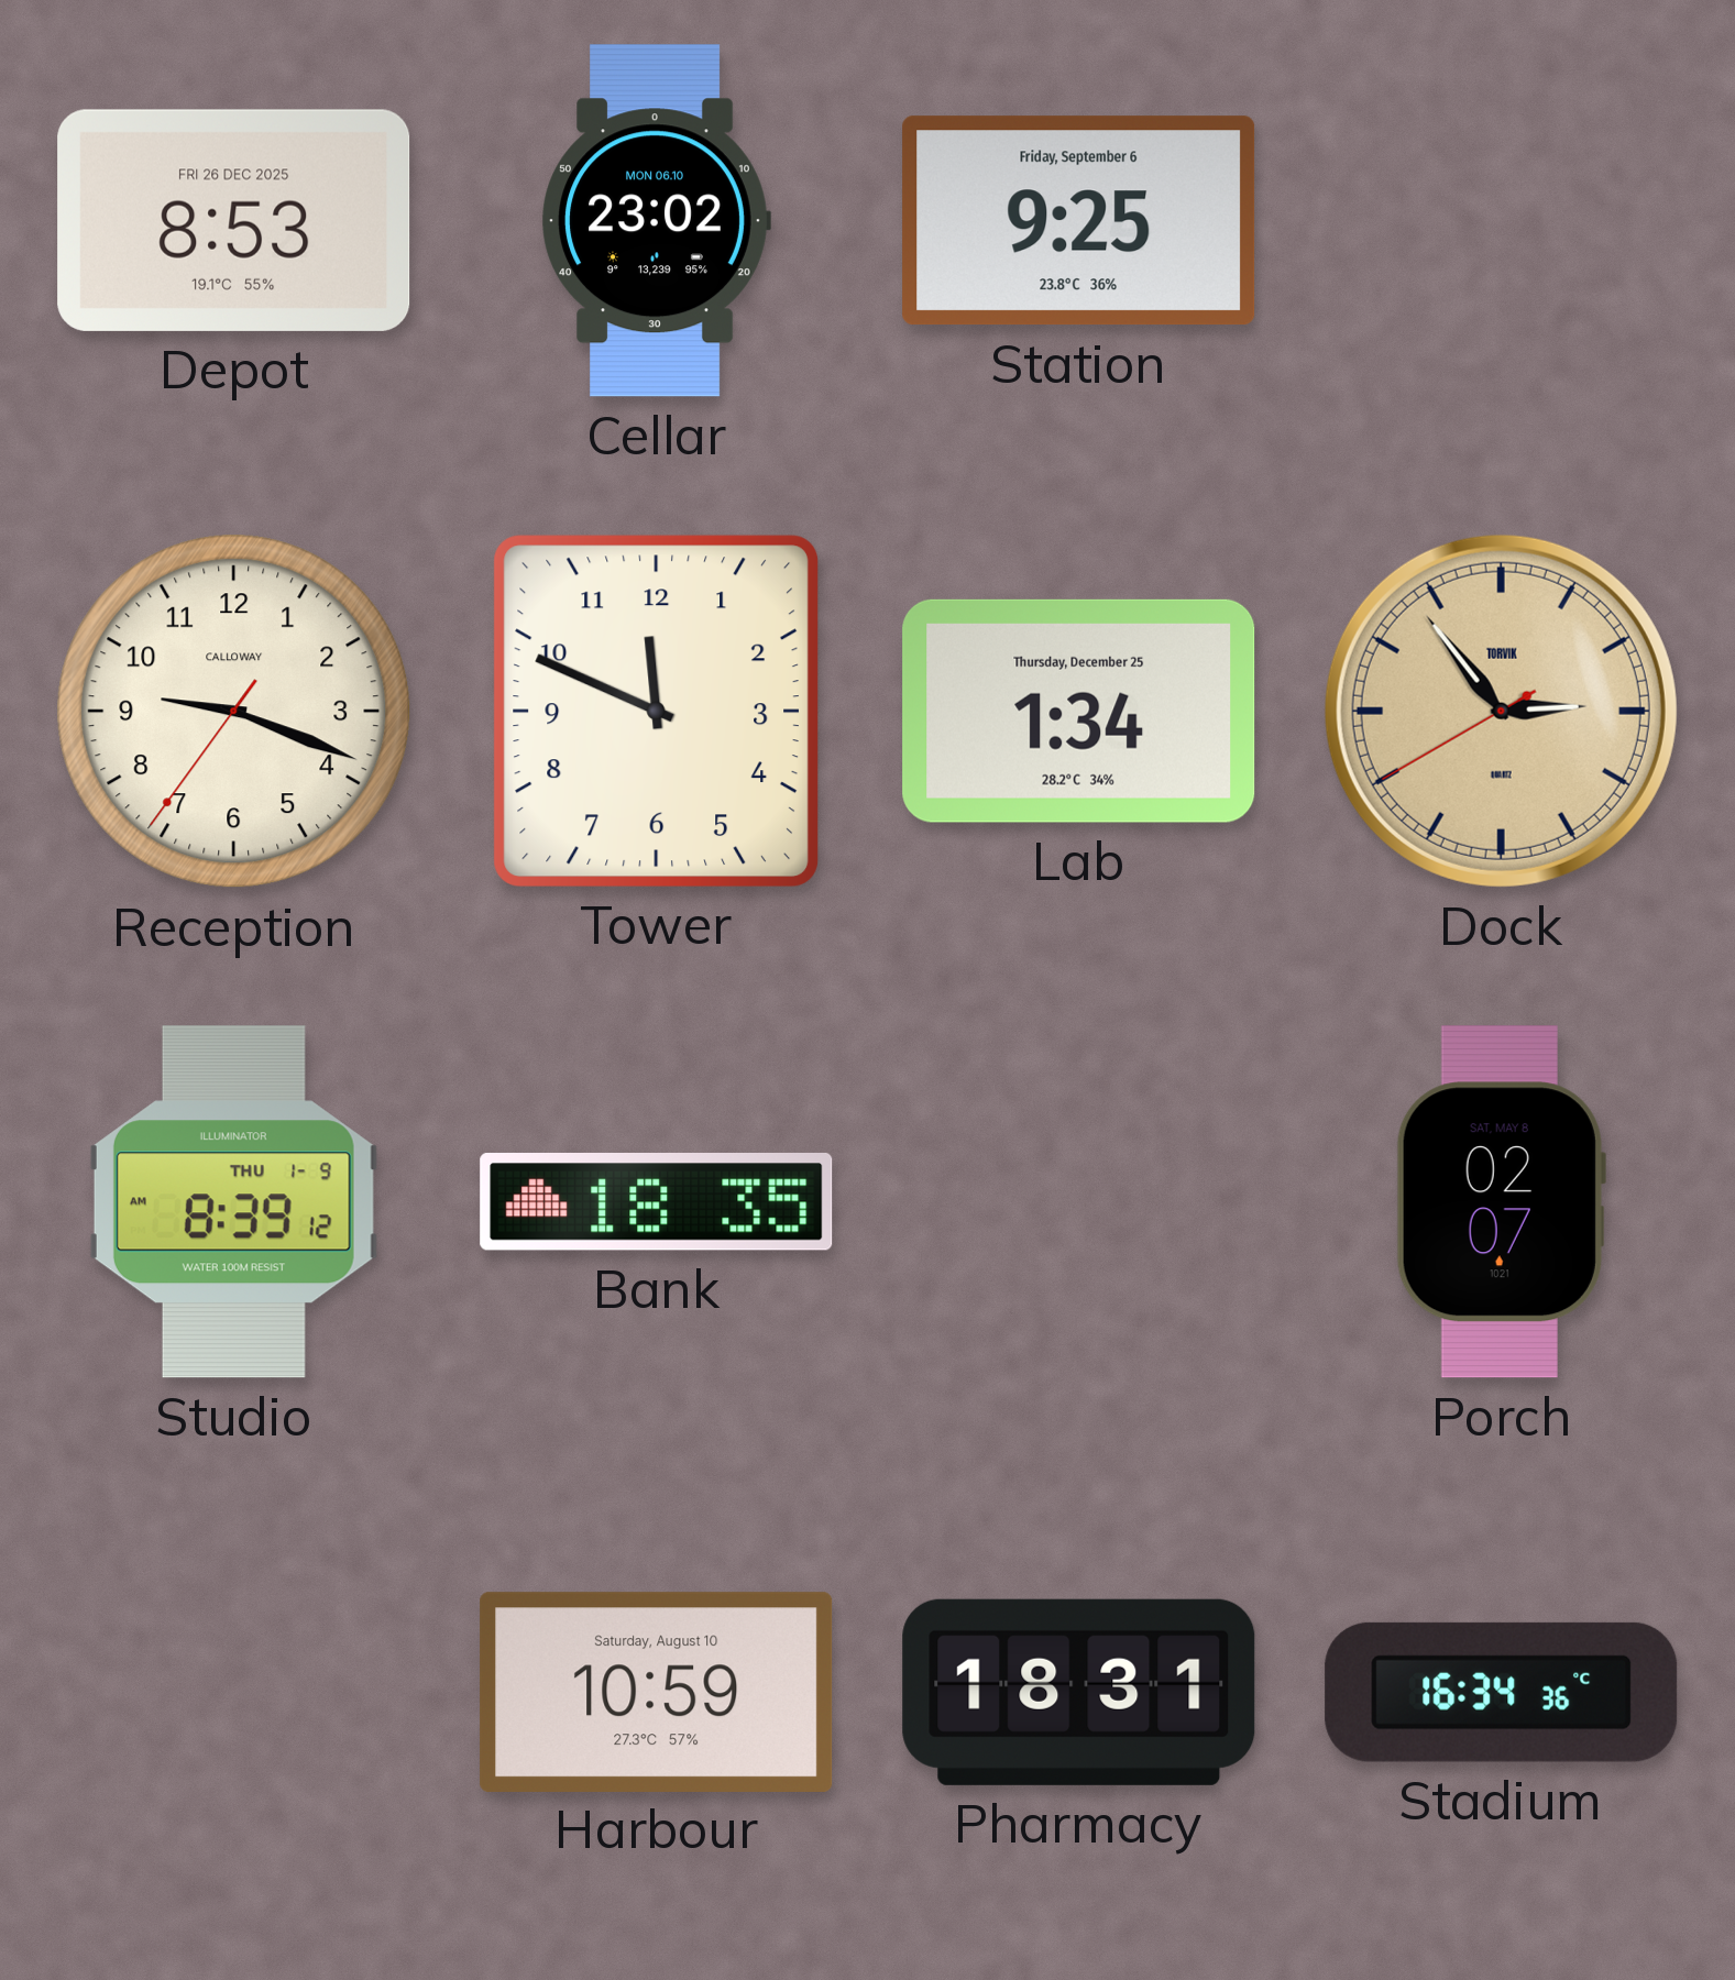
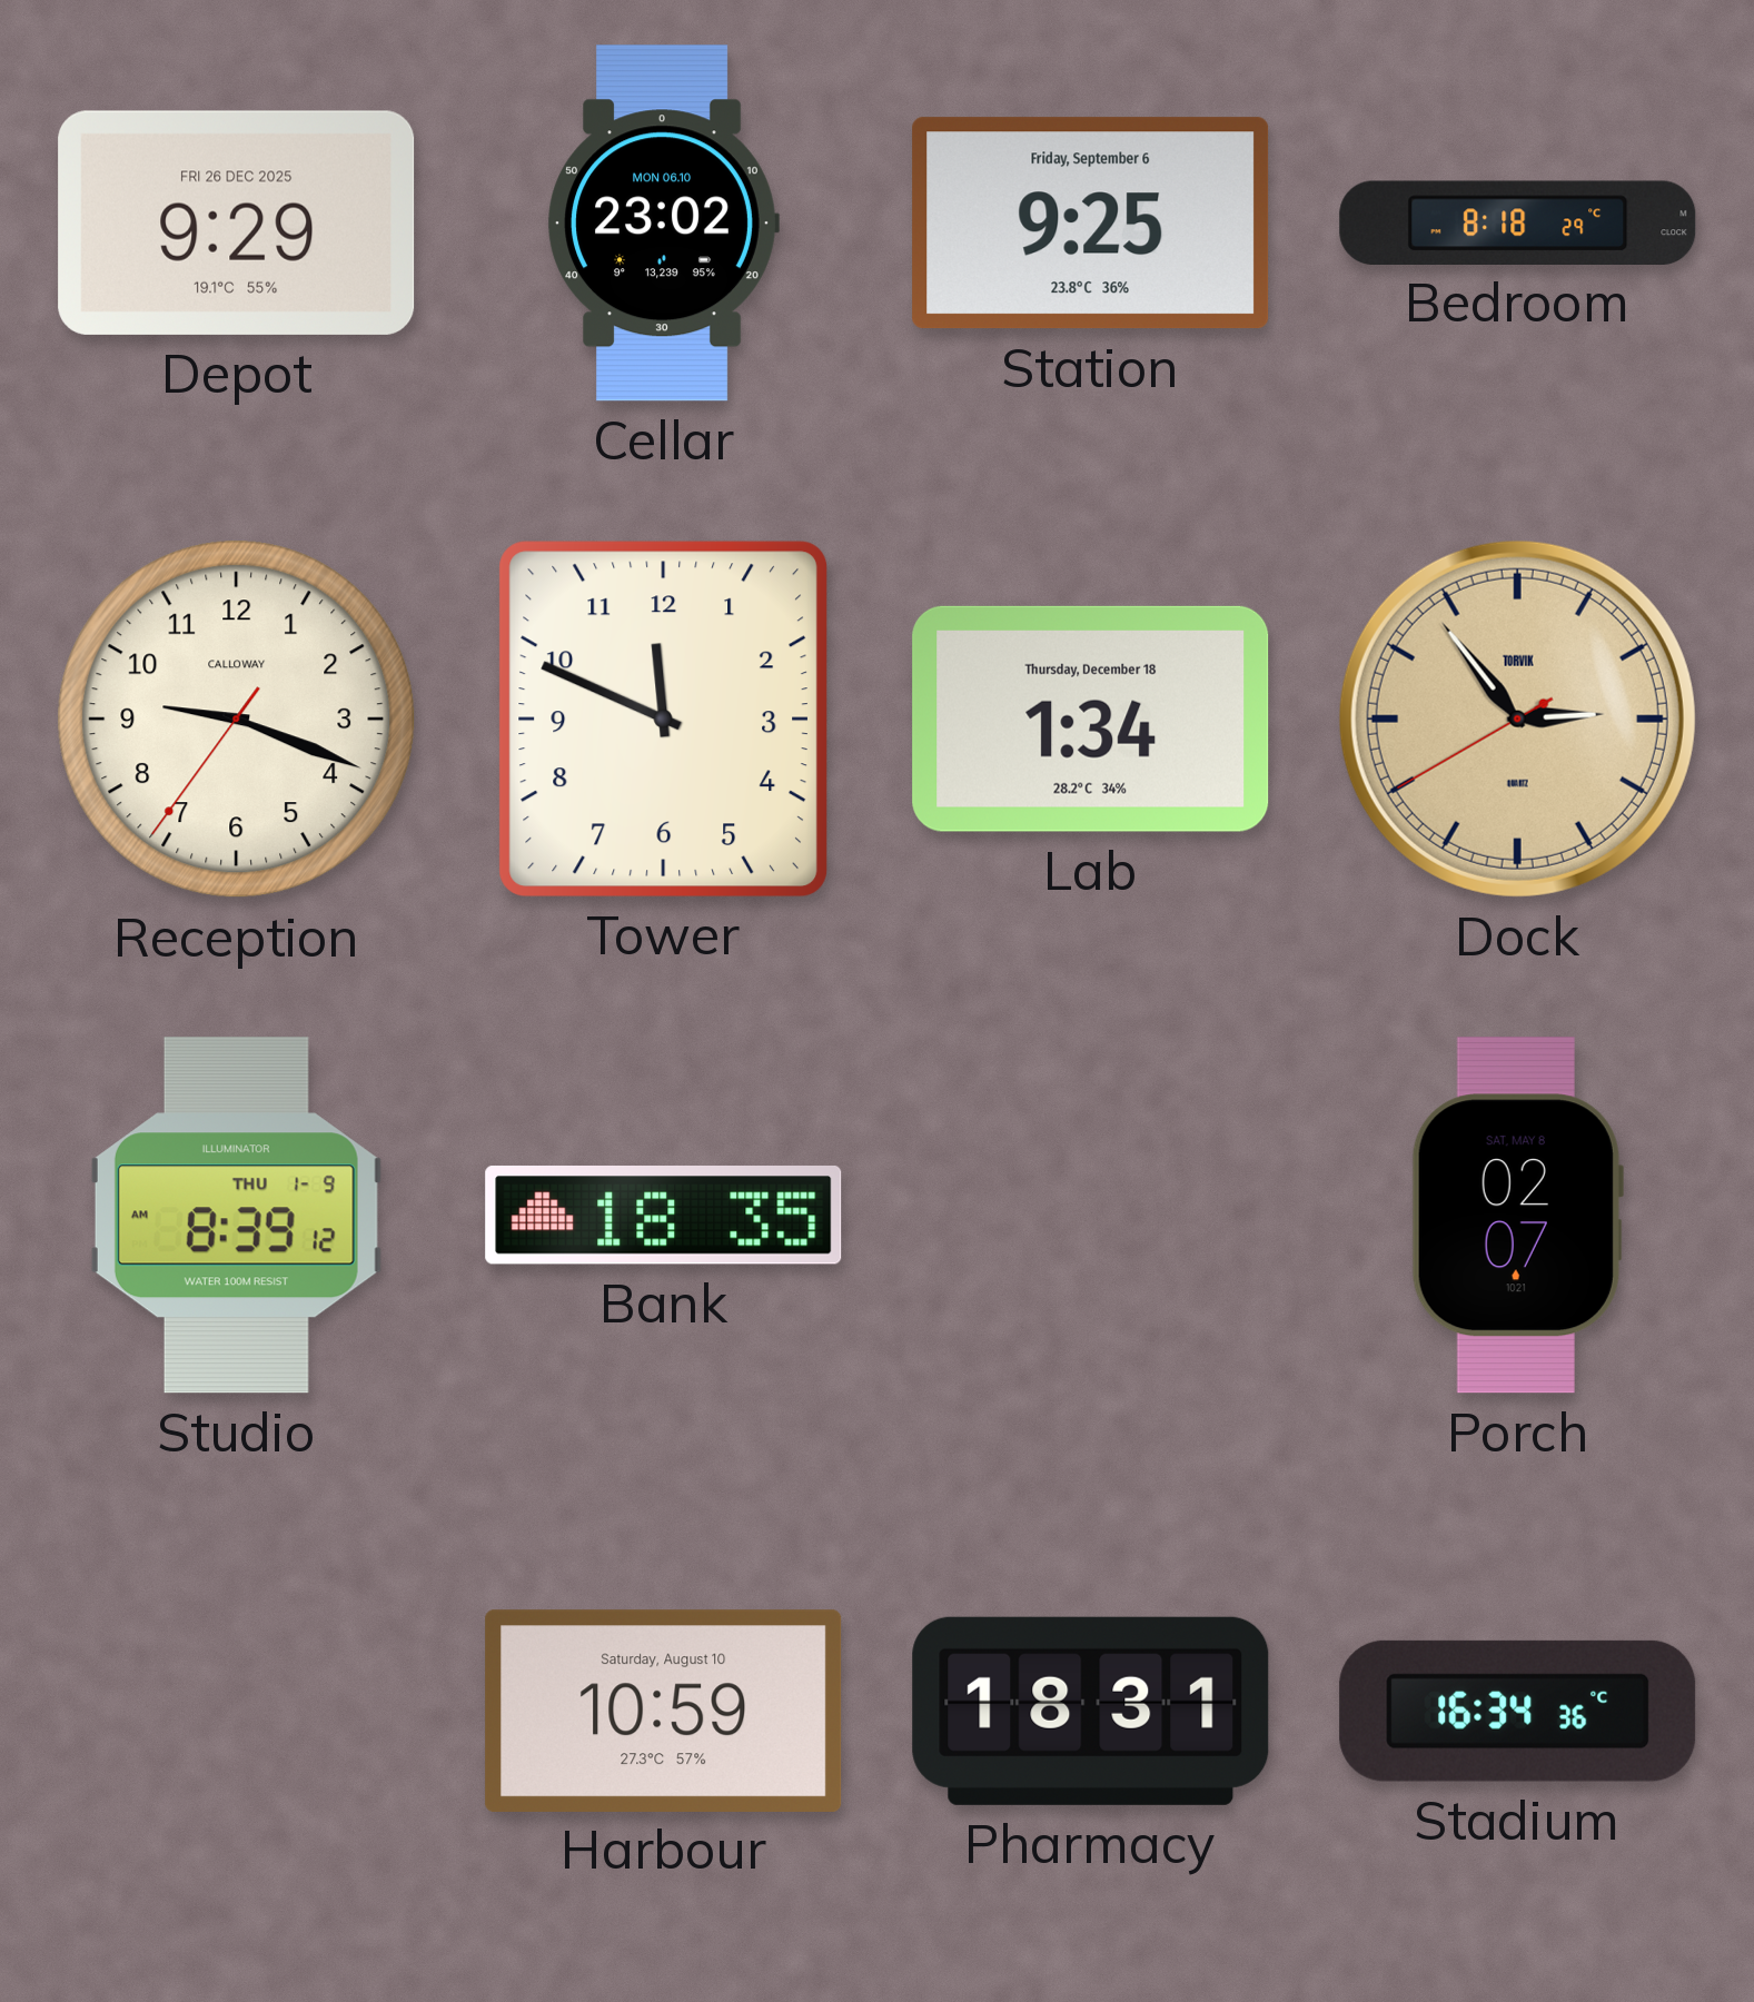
Depot: 8:53 -> 9:29
Bedroom: none -> 8:18
Lab date: Thursday, December 25 -> Thursday, December 18
